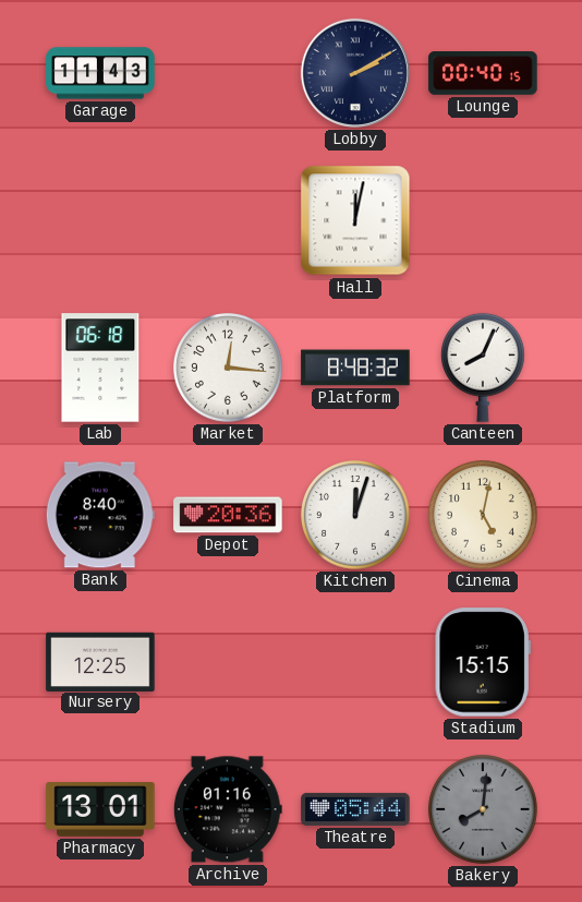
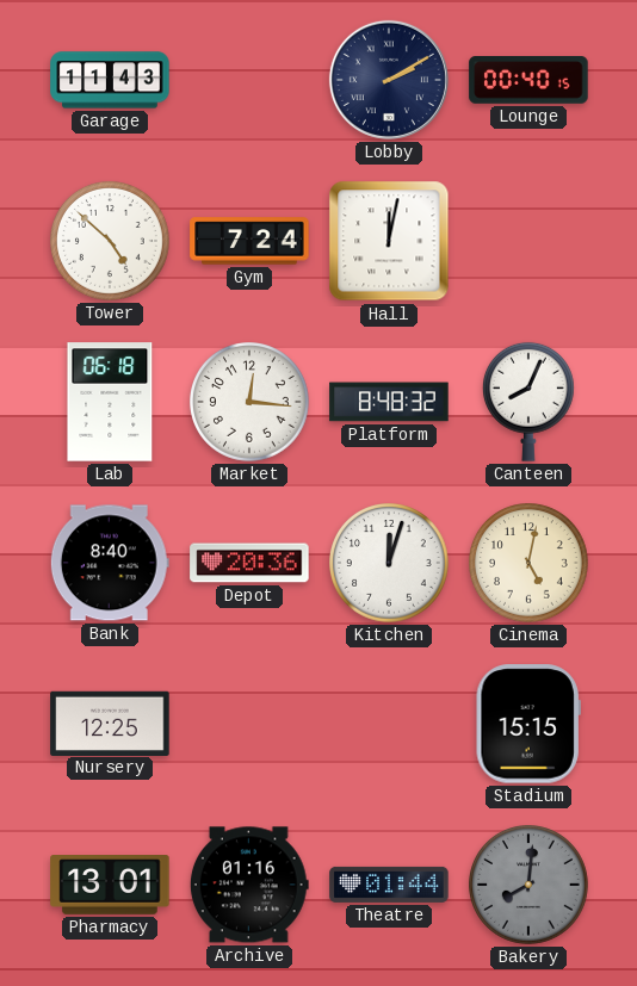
Tower: none -> 4:52
Gym: none -> 7:24
Theatre: 05:44 -> 01:44
